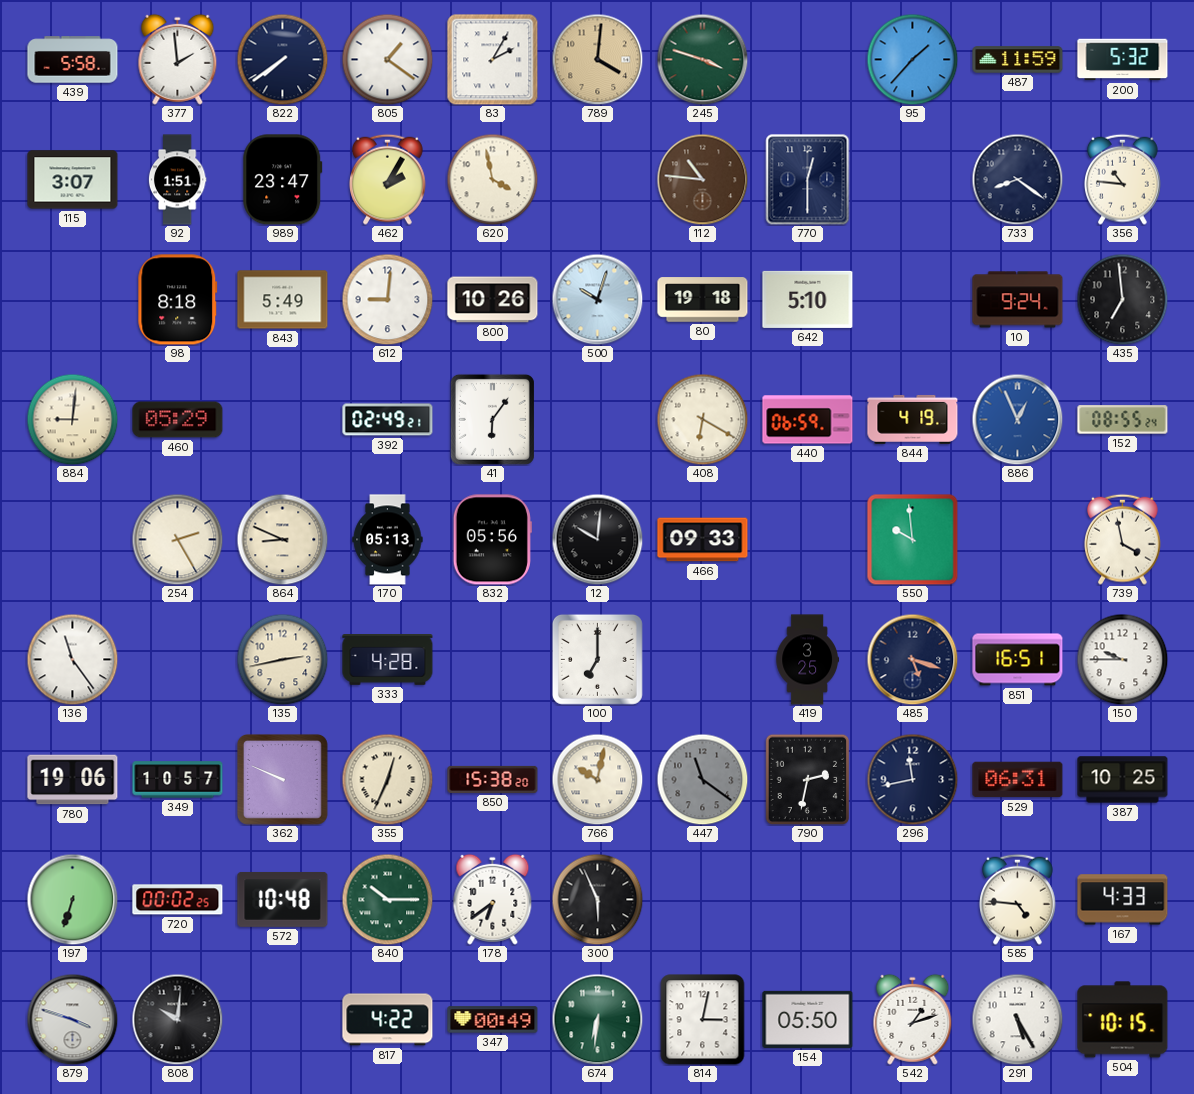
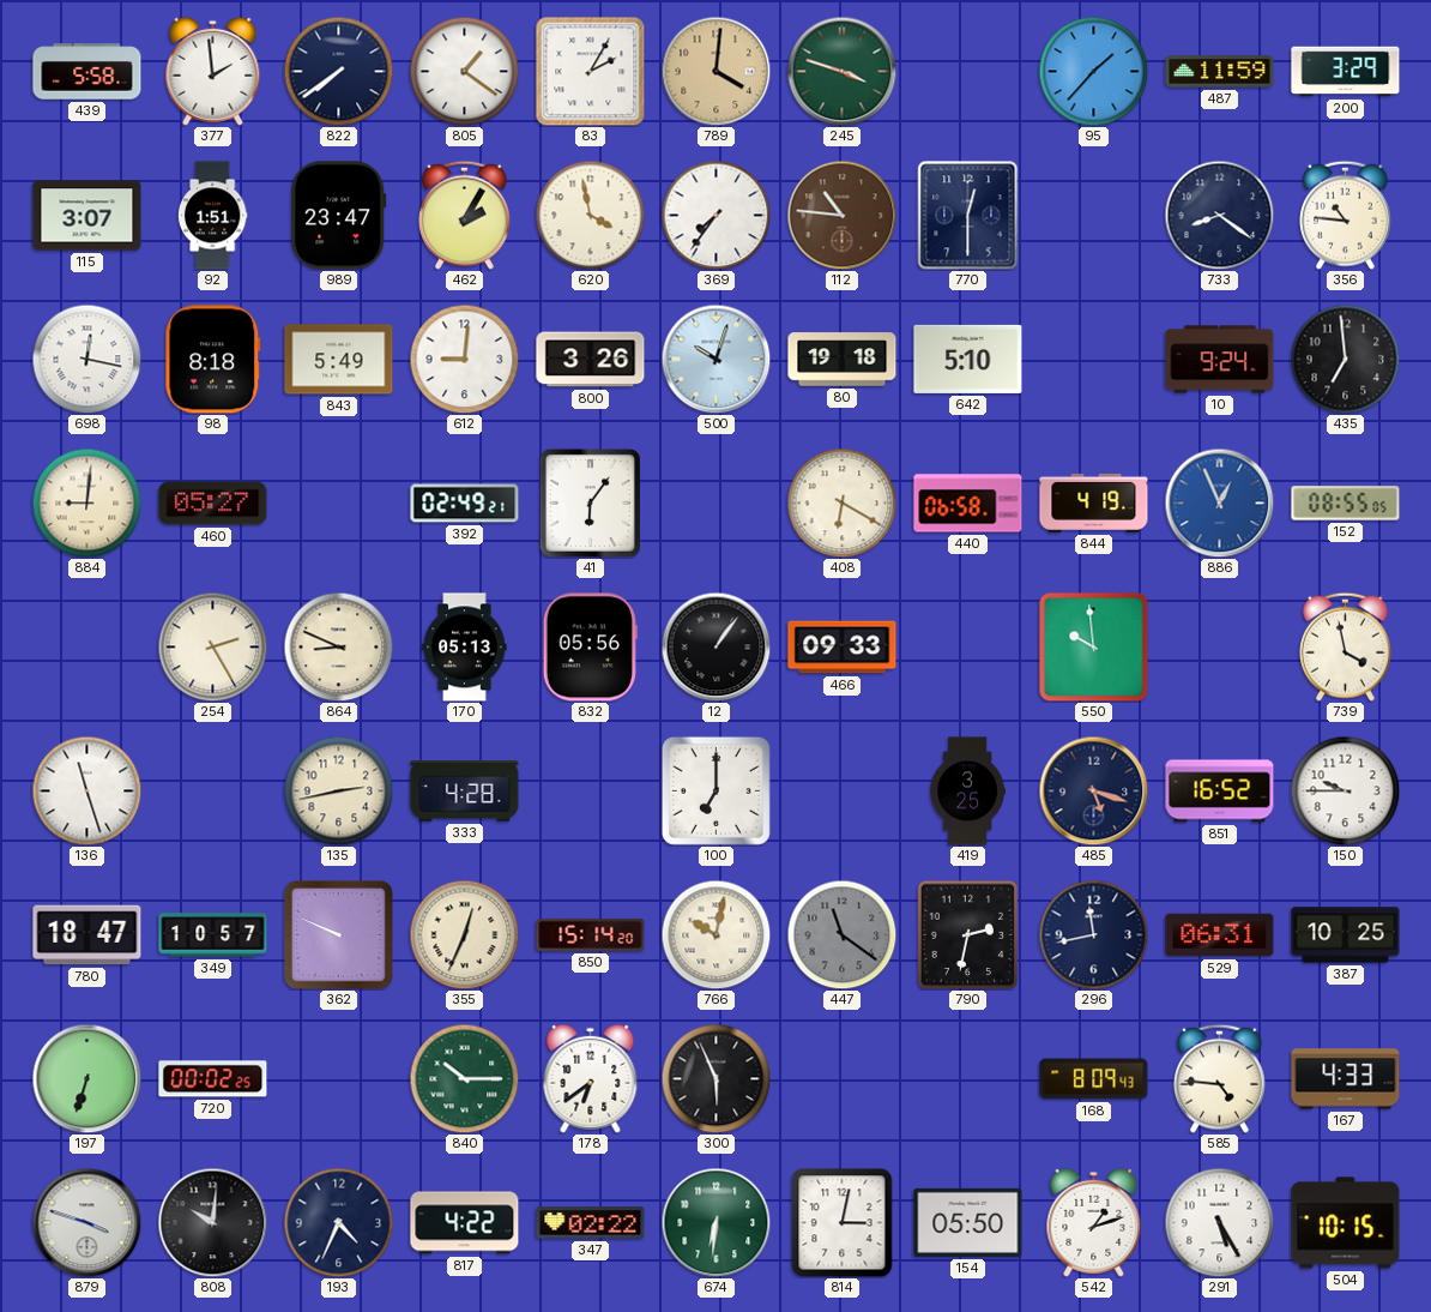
200: 5:32 -> 3:29
369: none -> 7:36
698: none -> 12:17
800: 10:26 -> 3:26
460: 05:29 -> 05:27
440: 06:59 -> 06:58
152: 08:55:24 -> 08:55:05
12: 10:01 -> 1:06
136: 11:24 -> 11:27
851: 16:51 -> 16:52
780: 19:06 -> 18:47
850: 15:38 -> 15:14
572: 10:48 -> none
168: none -> 8:09
193: none -> 4:34
347: 00:49 -> 02:22
